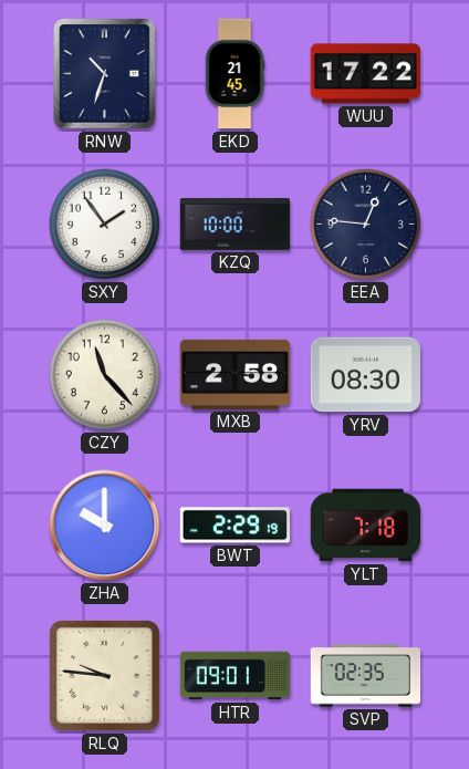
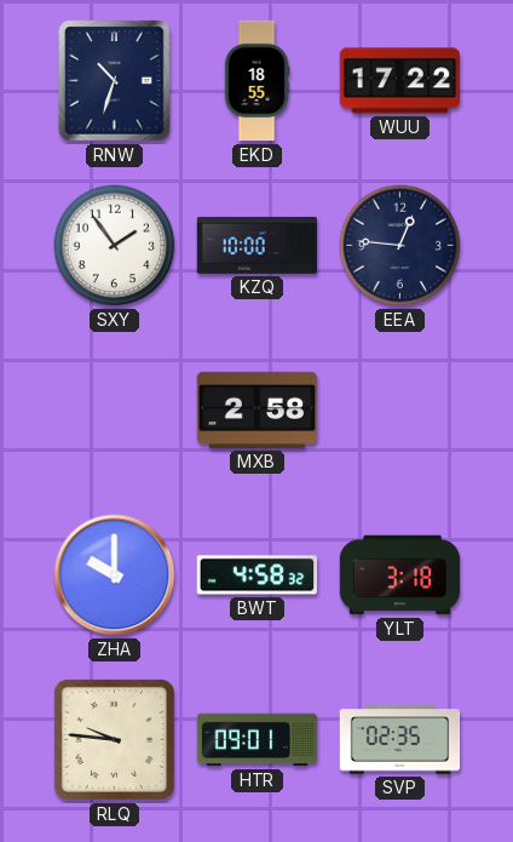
EKD: 21:45 -> 18:55
CZY: 11:23 -> none
YRV: 08:30 -> none
BWT: 2:29 -> 4:58
YLT: 7:18 -> 3:18
